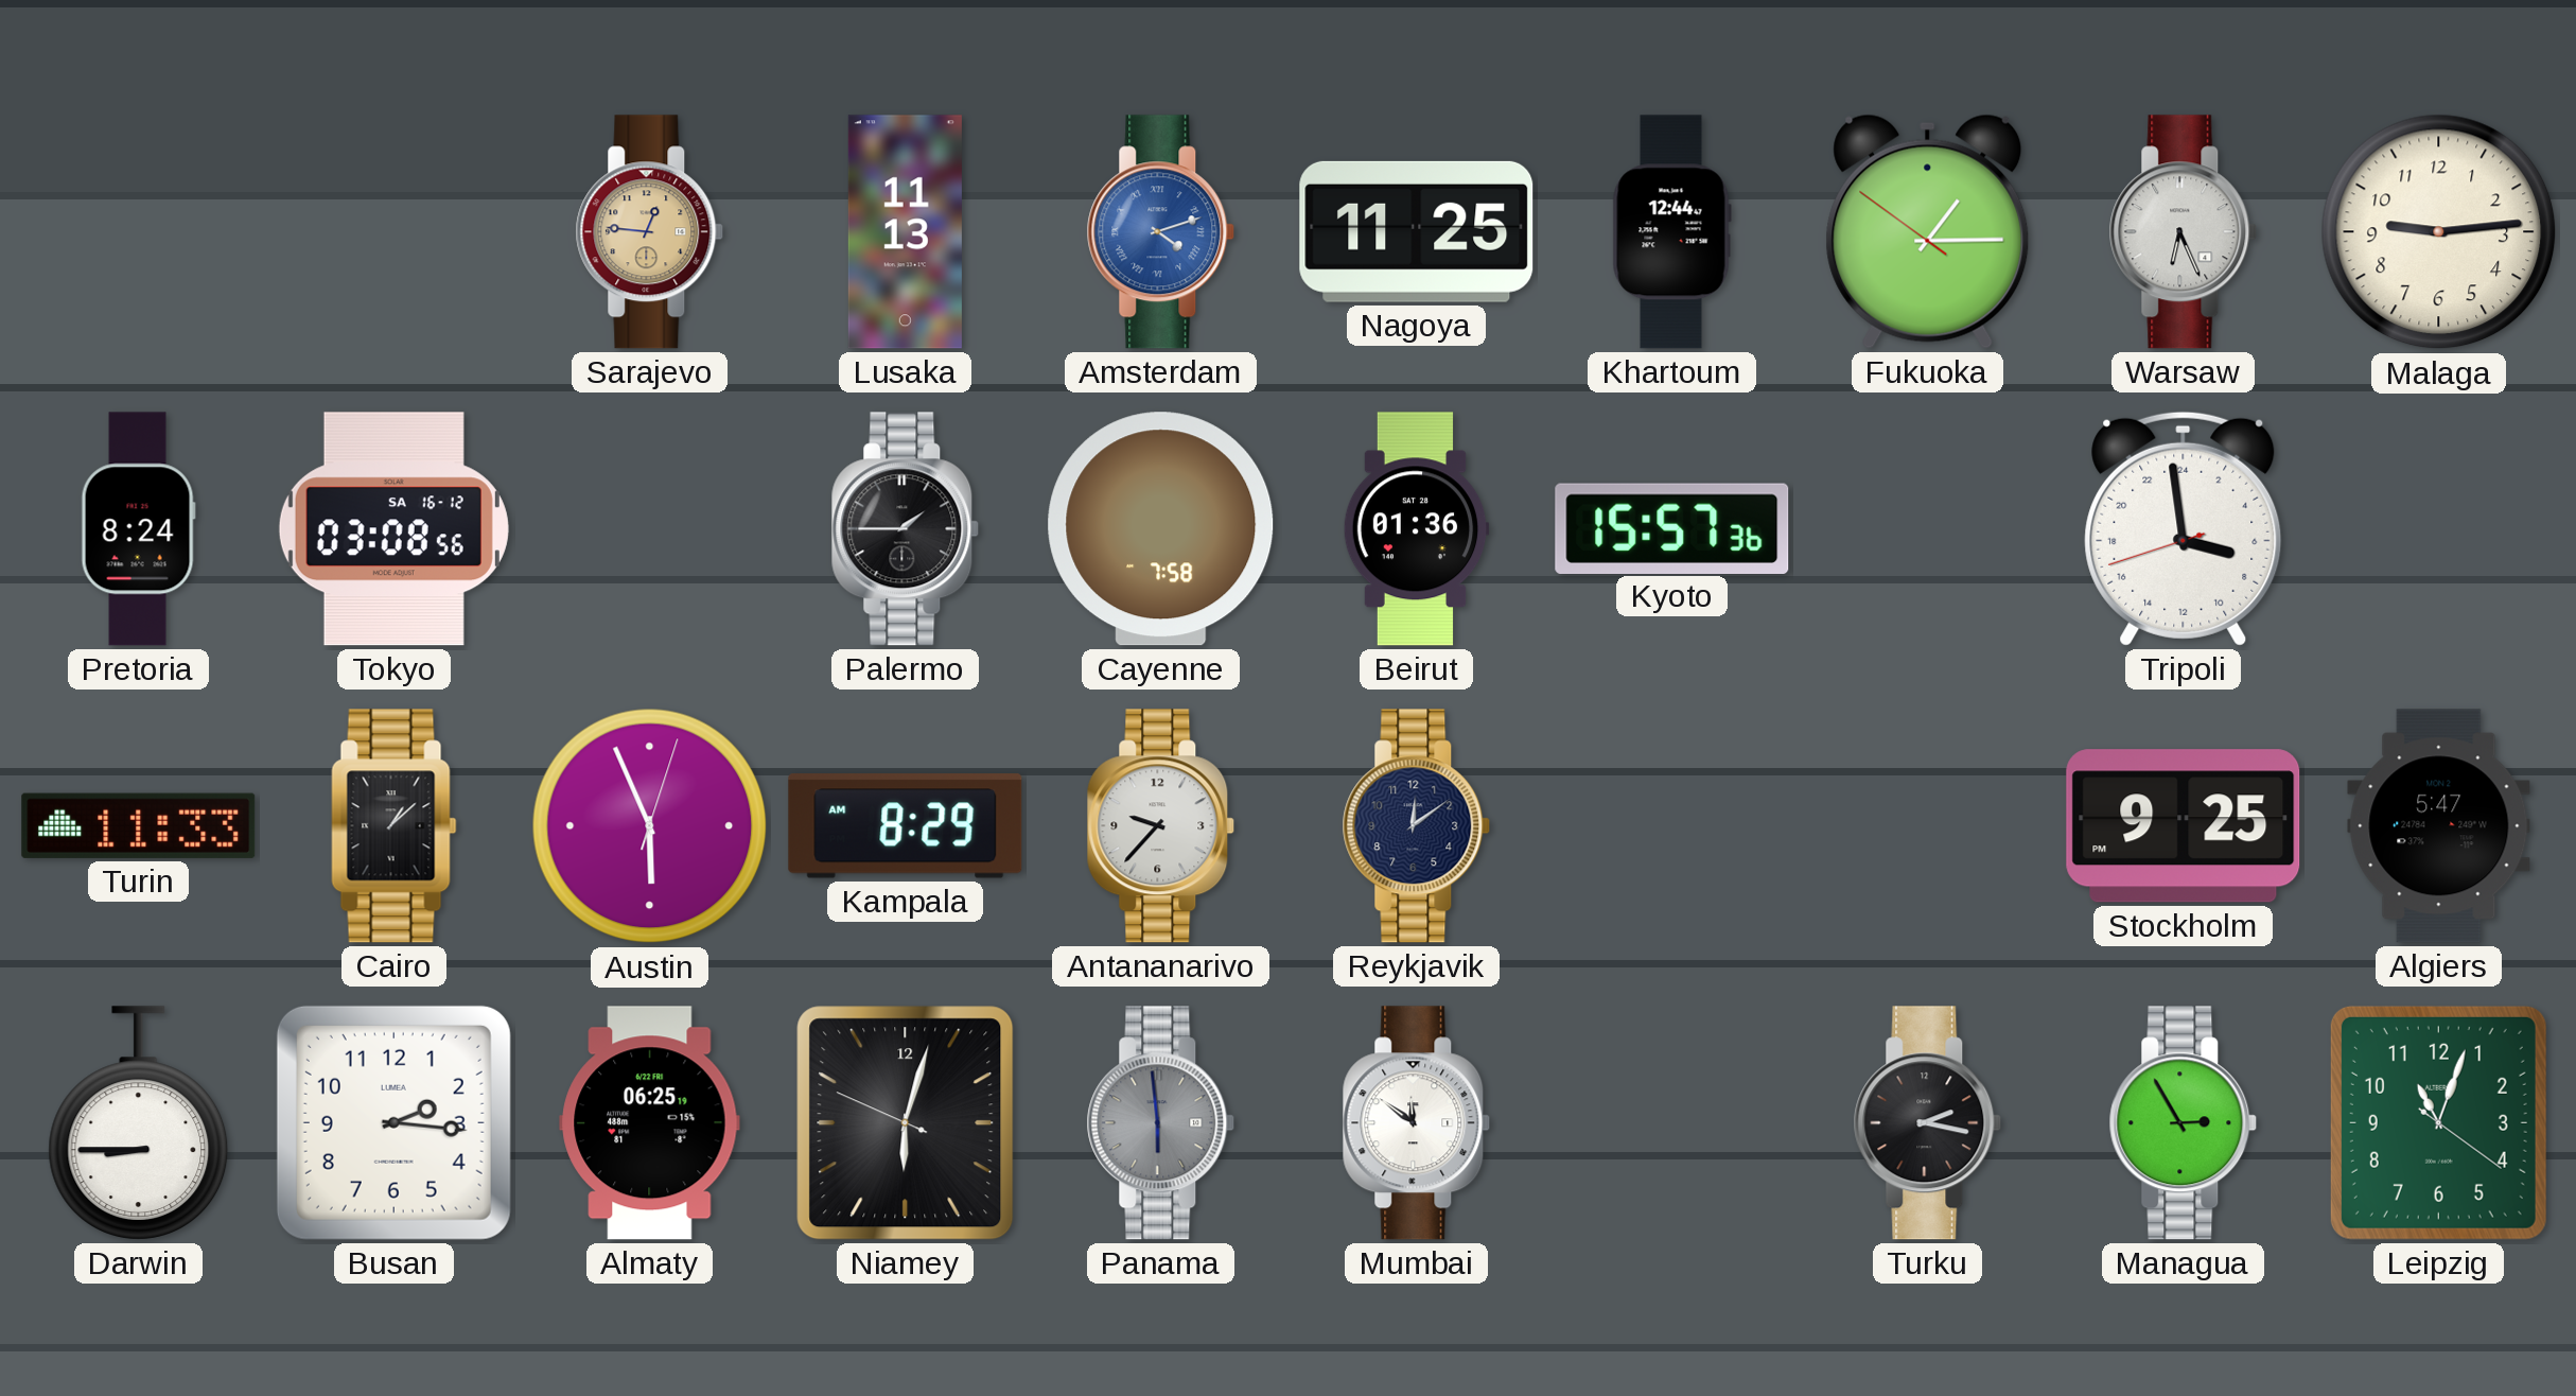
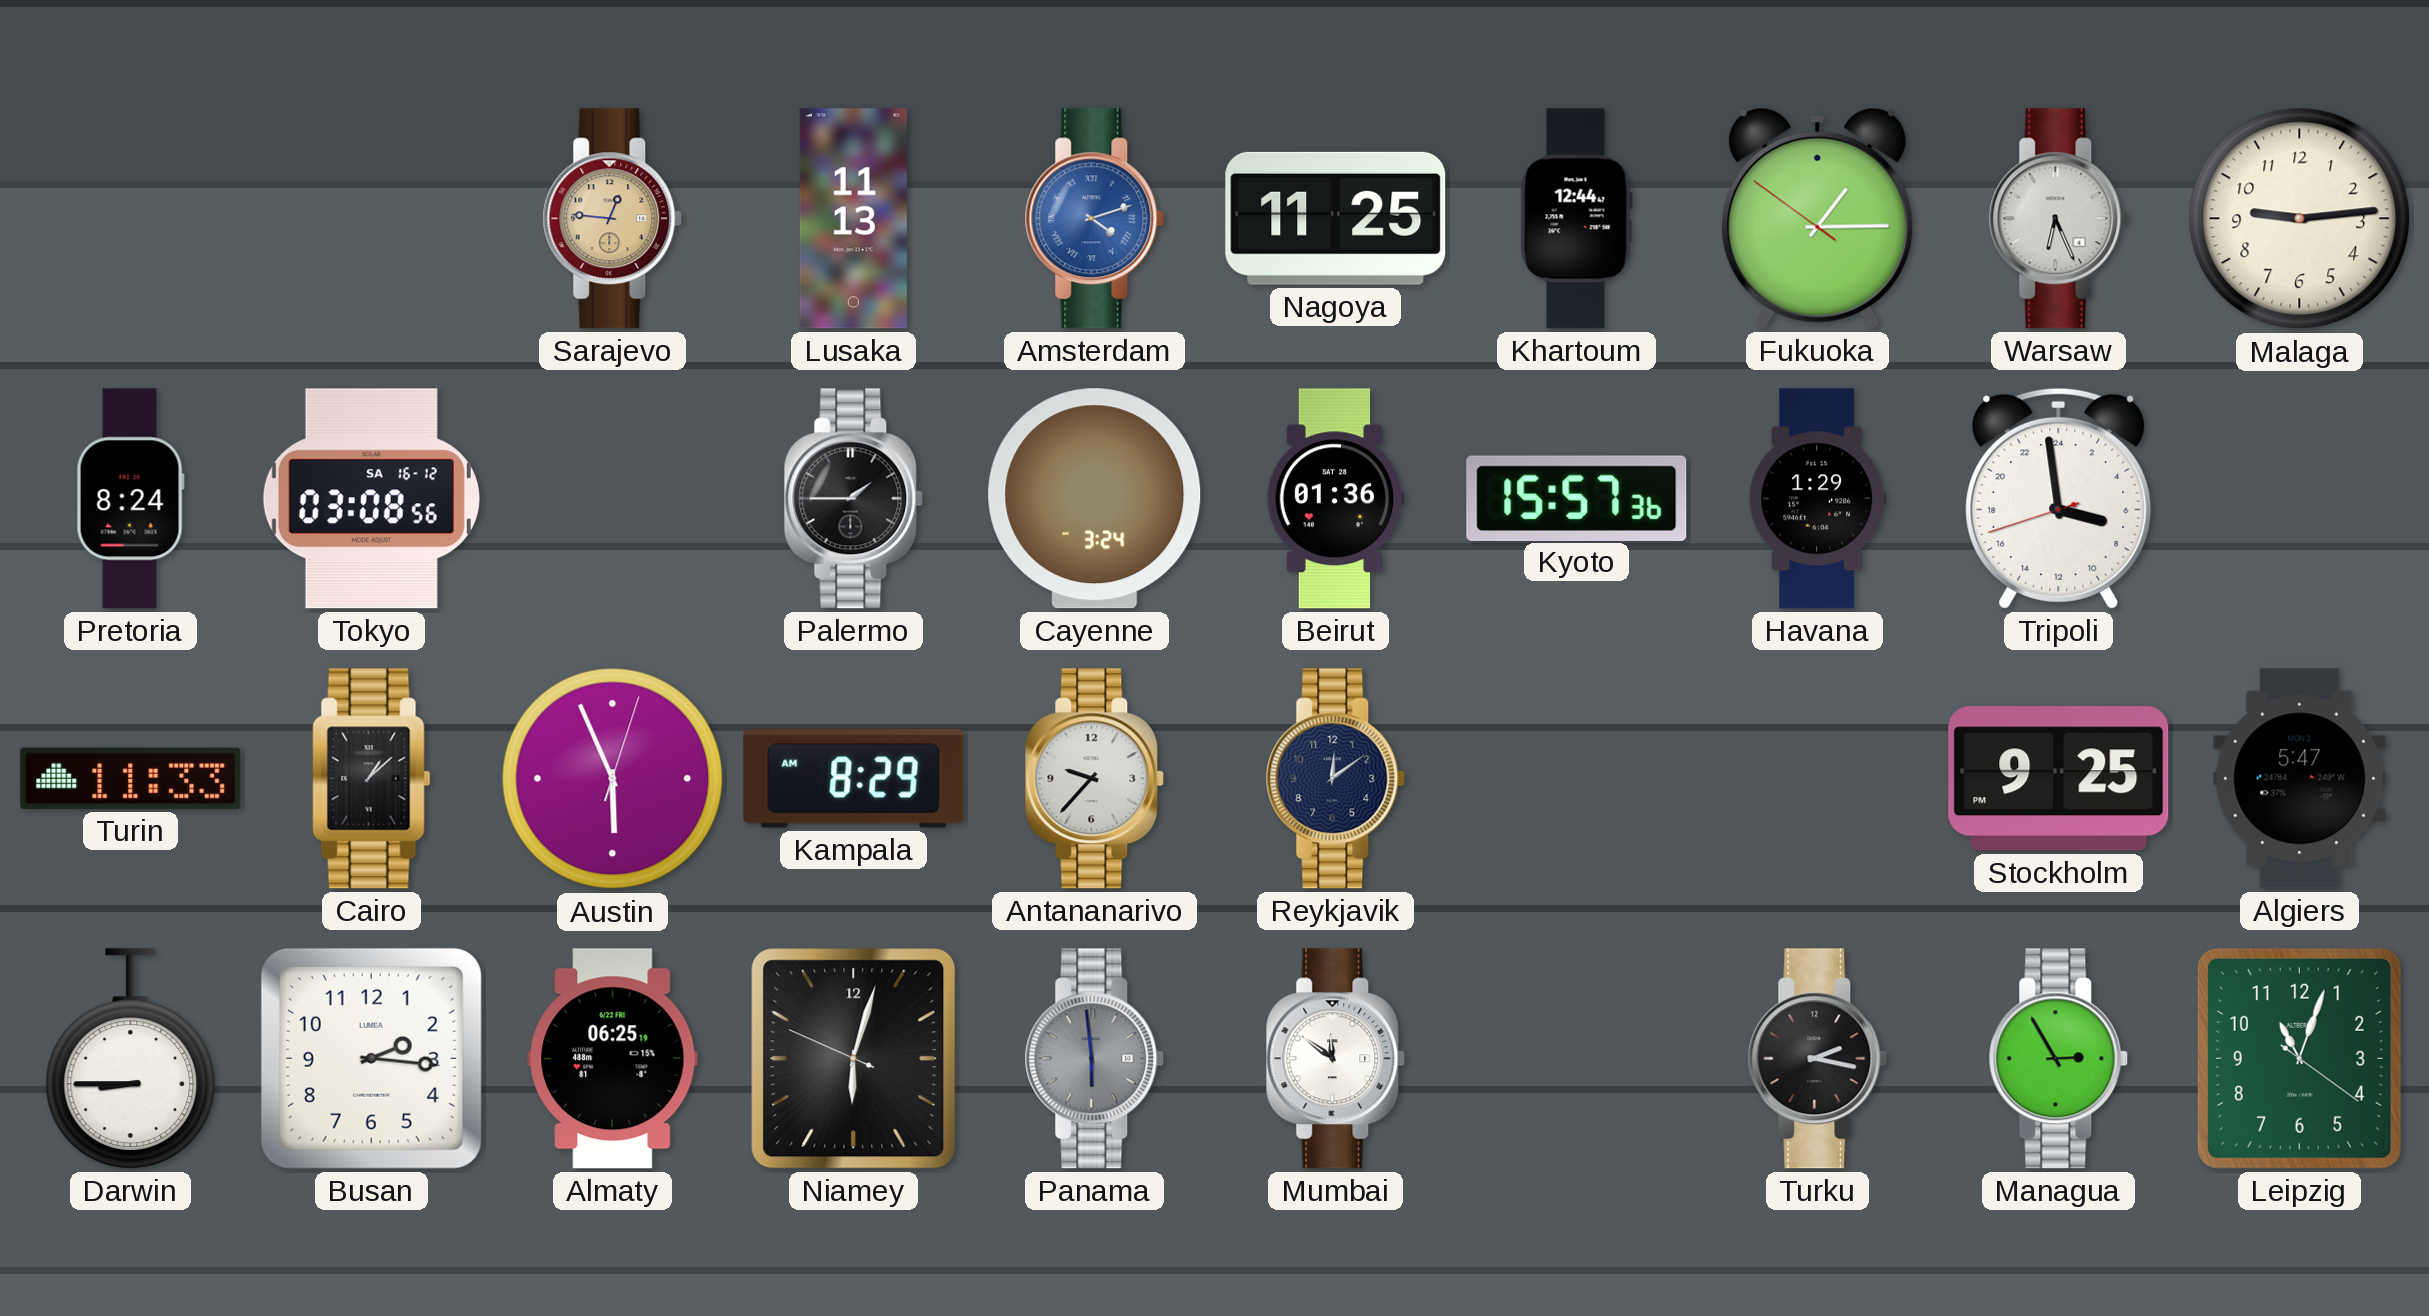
Cayenne: 7:58 -> 3:24
Havana: none -> 1:29
